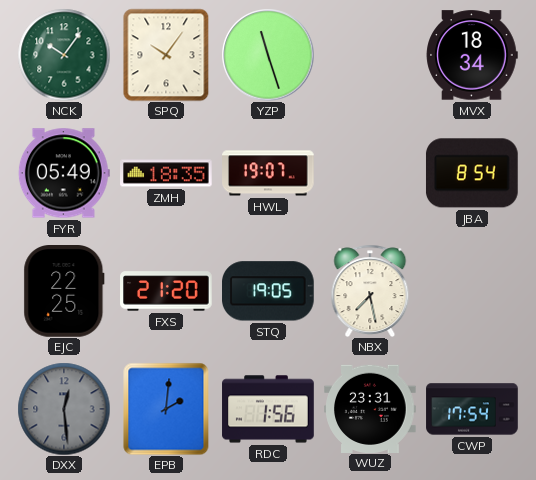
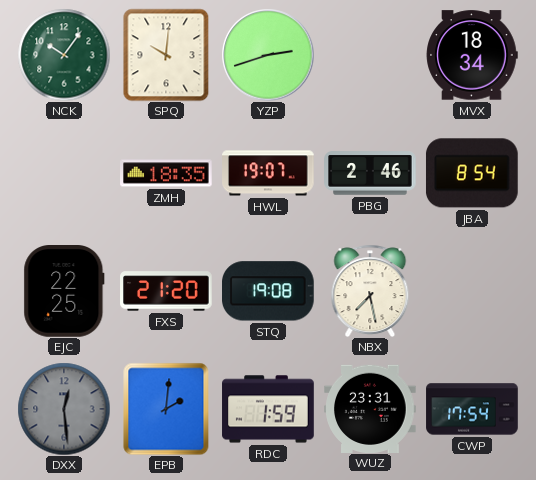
SPQ: 10:06 -> 10:01
YZP: 11:27 -> 2:42
FYR: 05:49 -> none
PBG: none -> 2:46
STQ: 19:05 -> 19:08
RDC: 1:56 -> 1:59
